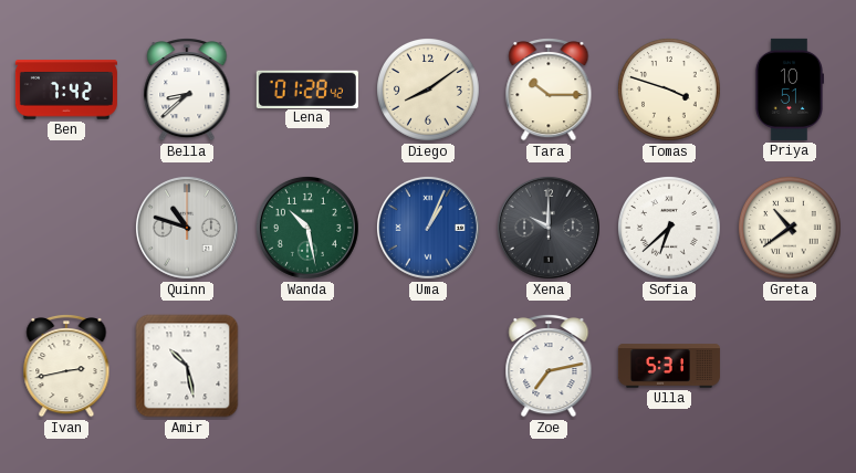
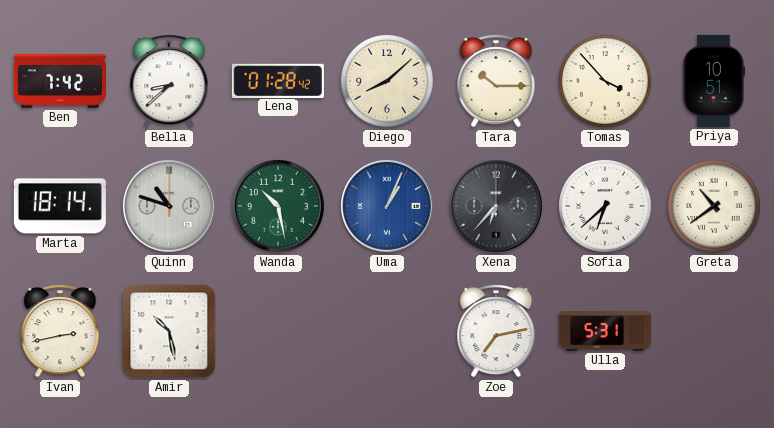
Diego: 8:09 -> 8:08
Tomas: 3:48 -> 3:53
Marta: none -> 18:14
Xena: 10:00 -> 6:37
